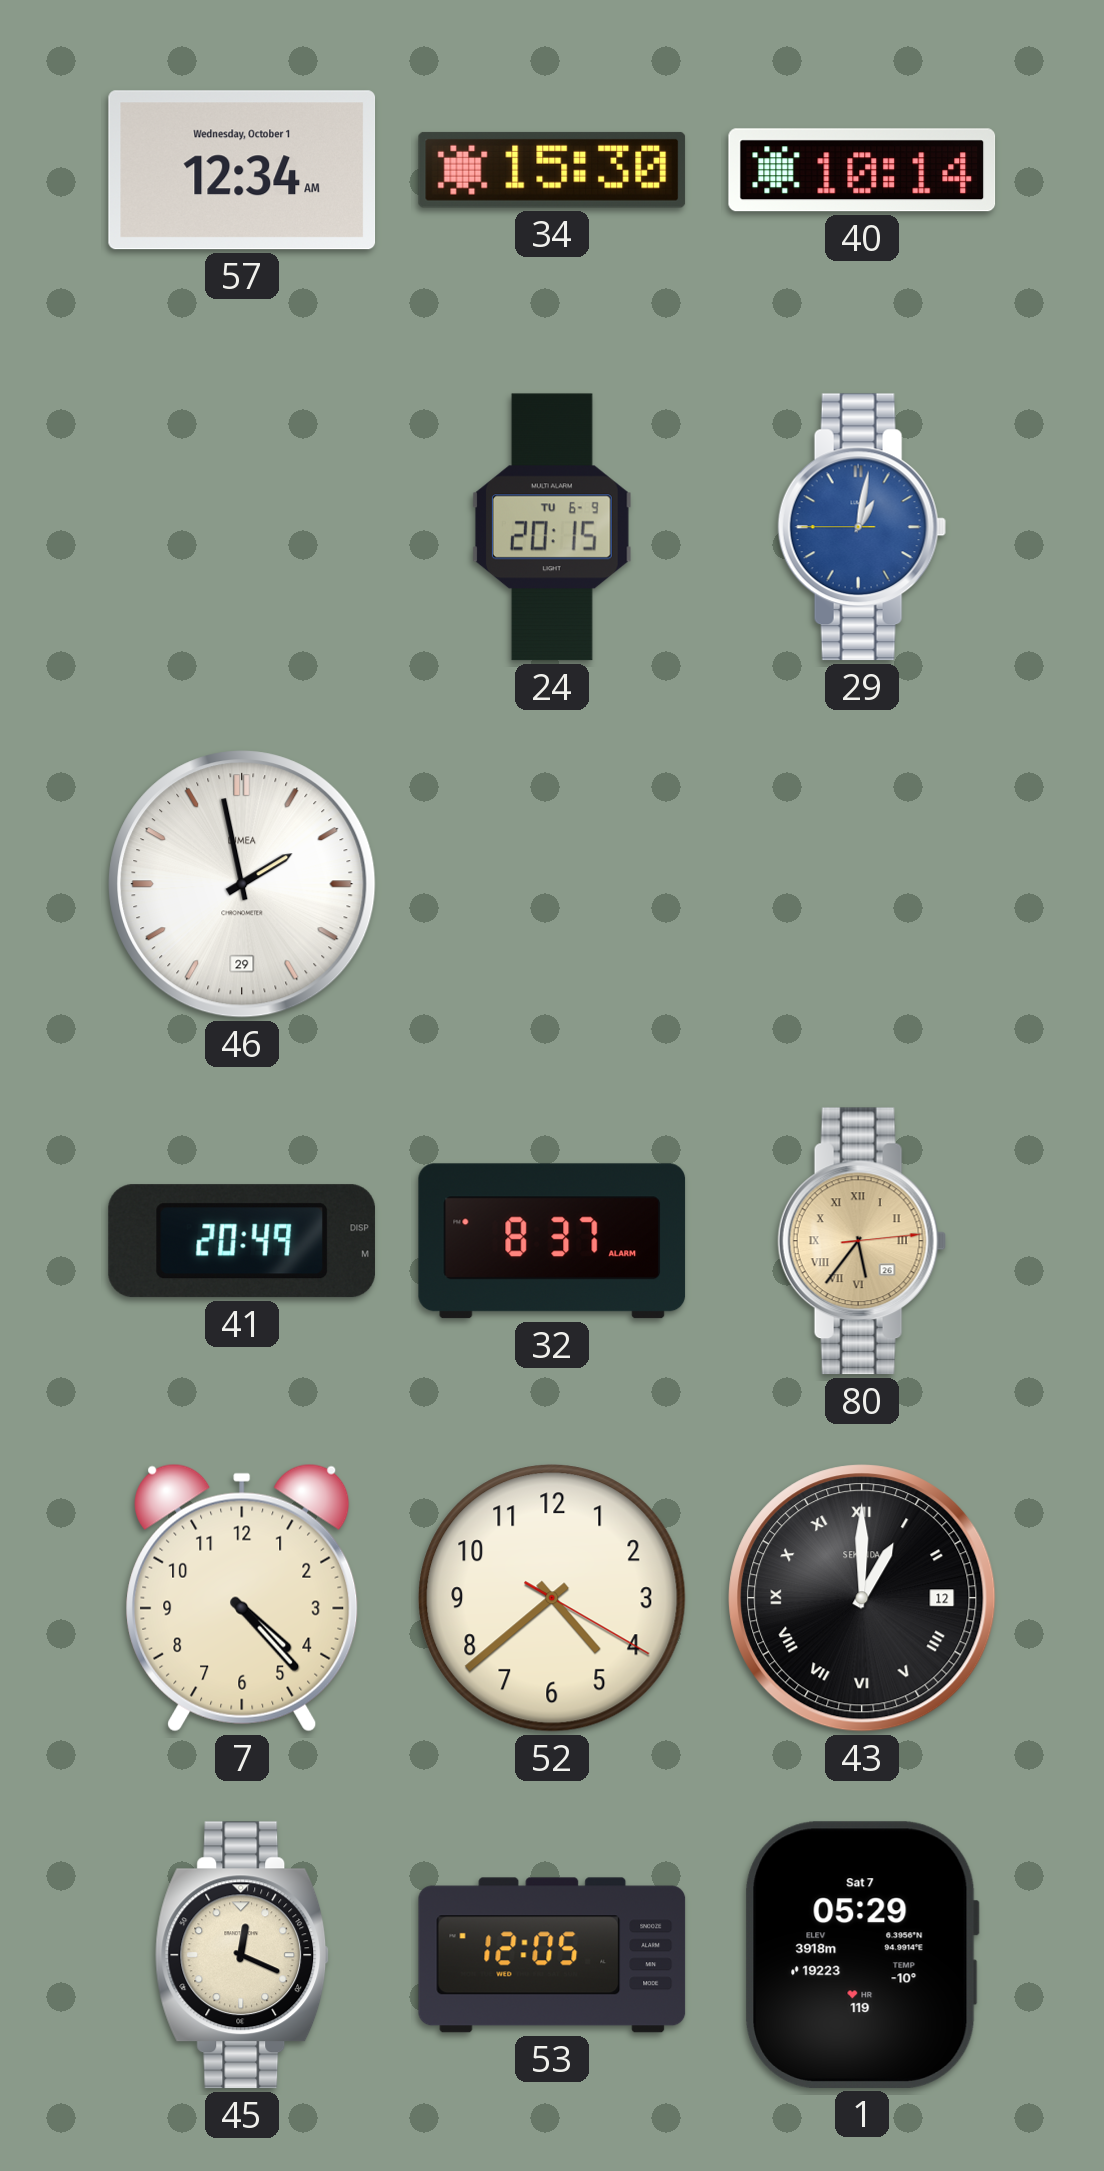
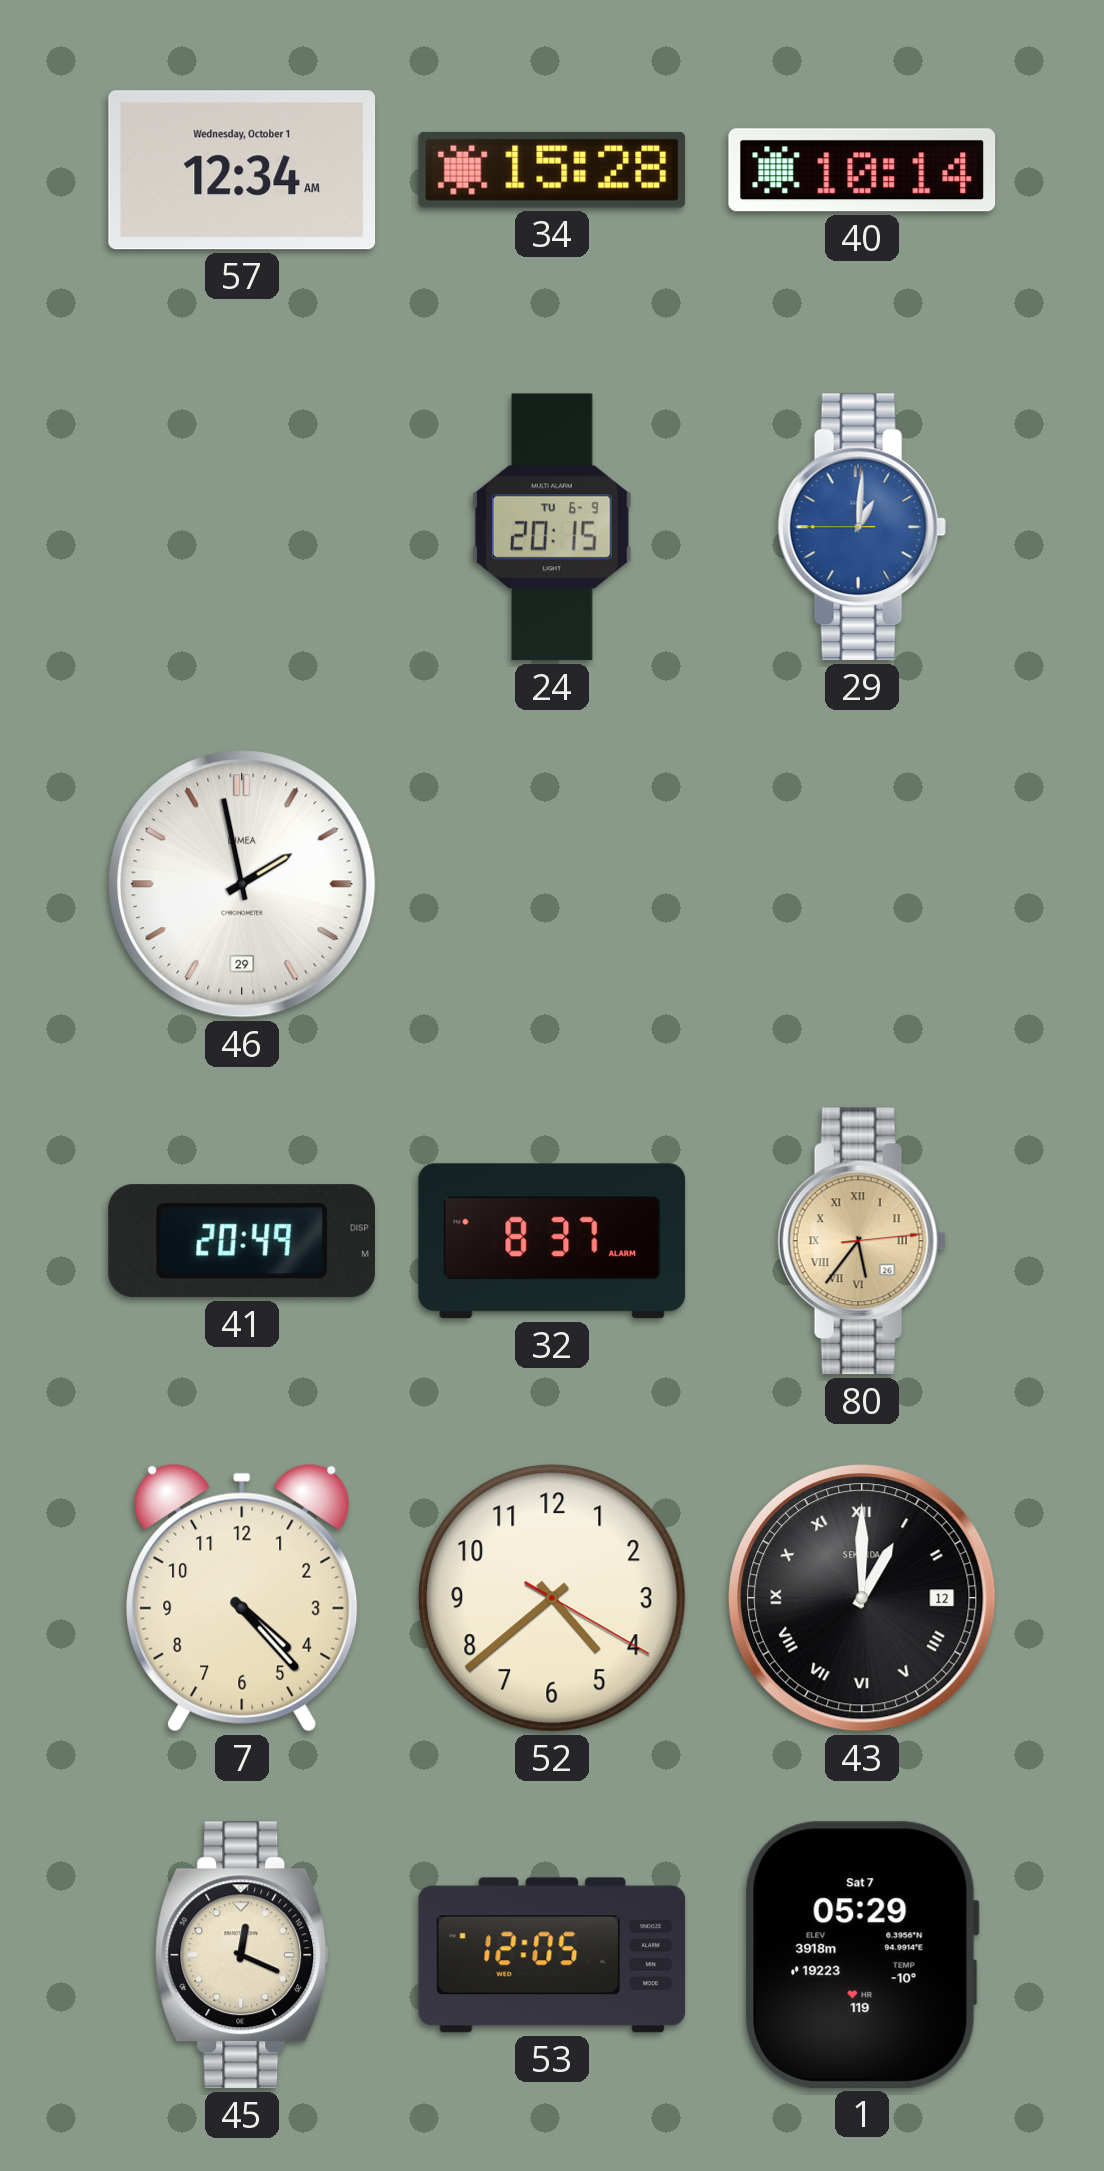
34: 15:30 -> 15:28
29: 1:01 -> 1:00
